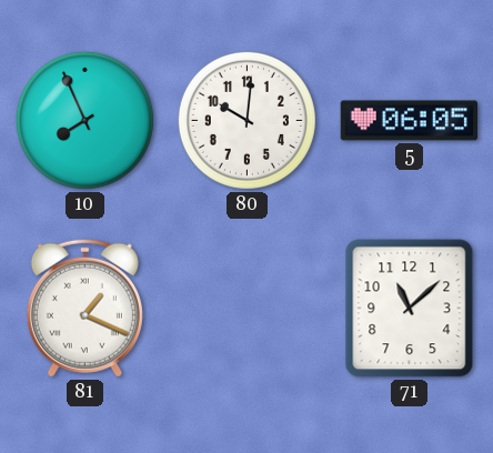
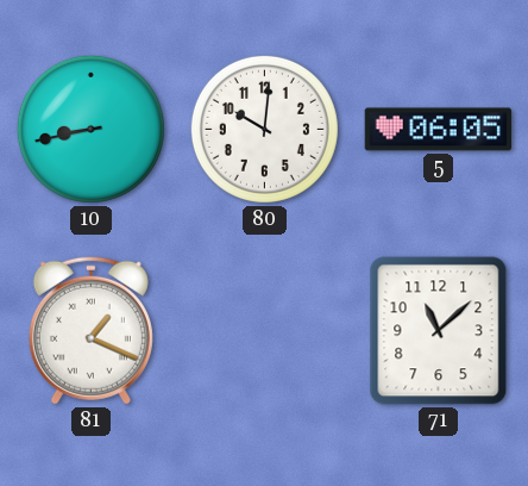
10: 7:56 -> 8:43
